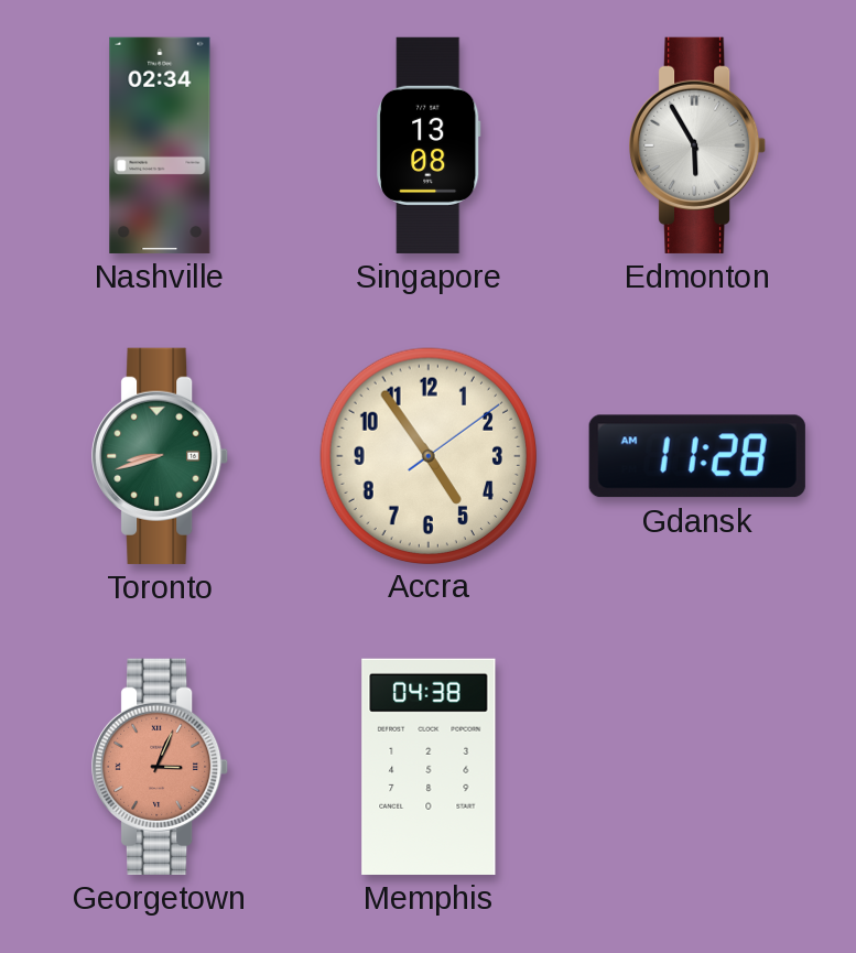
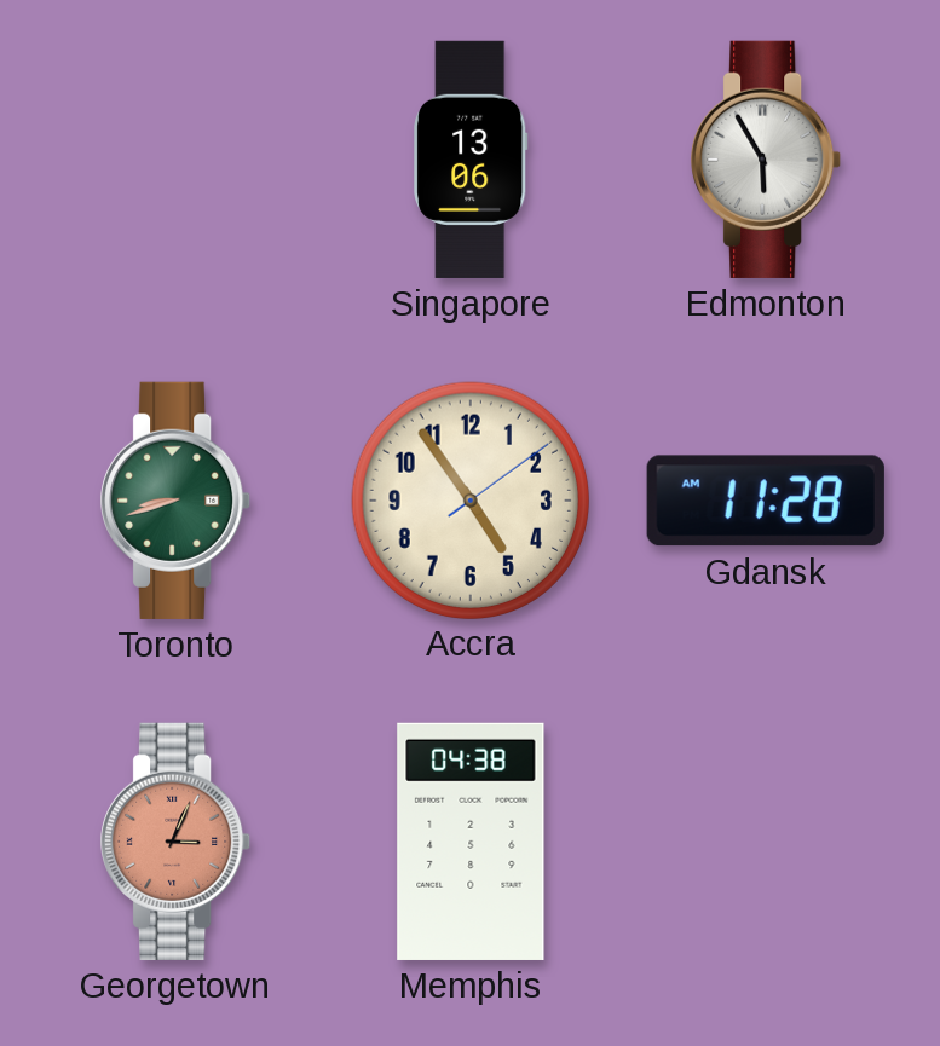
Nashville: 02:34 -> none
Singapore: 13:08 -> 13:06
